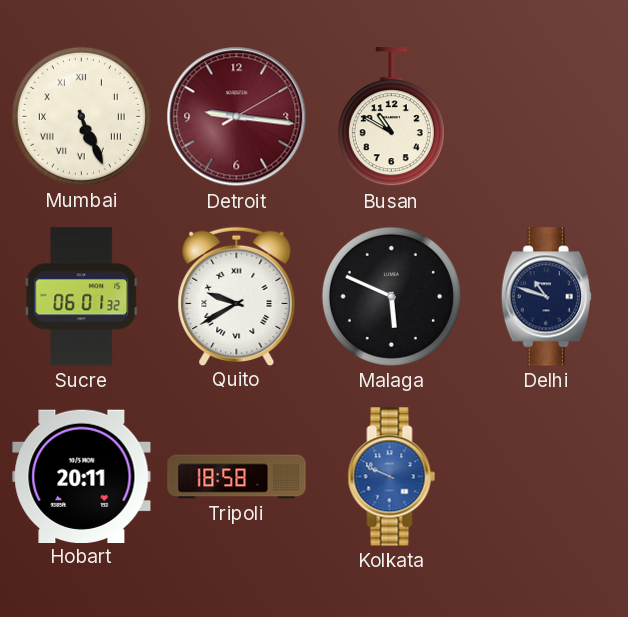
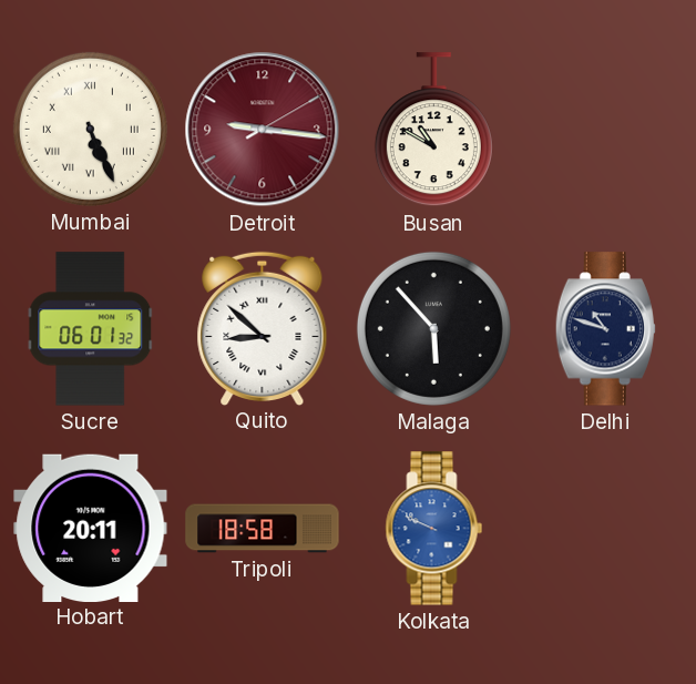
Quito: 9:40 -> 8:52
Malaga: 5:49 -> 5:53
